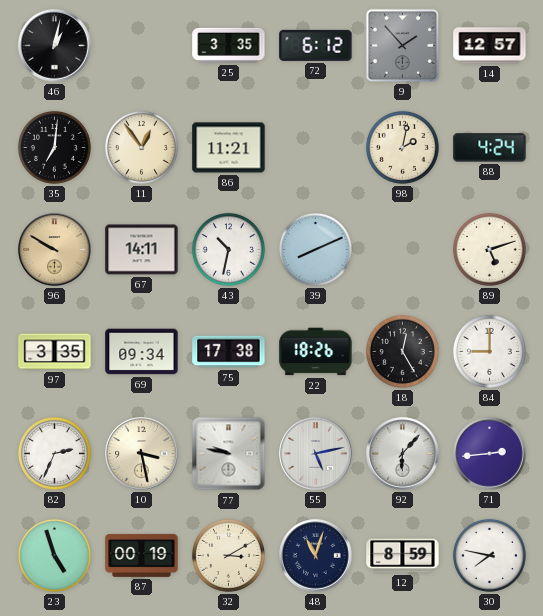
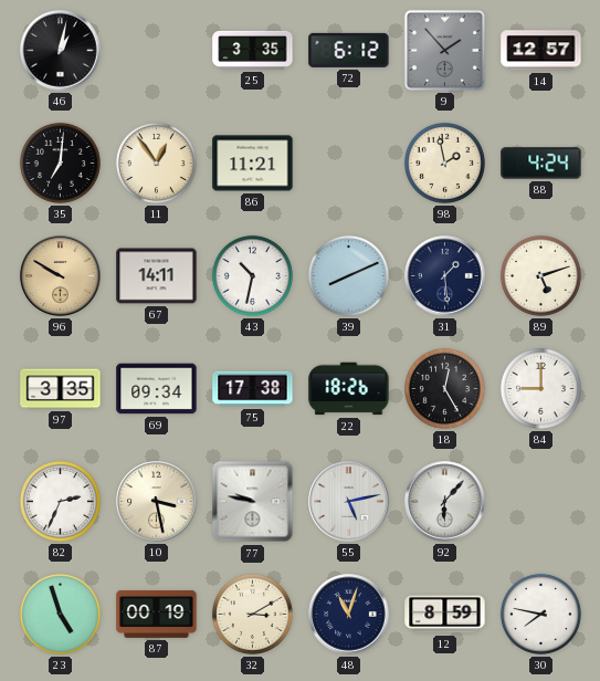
98: 2:02 -> 1:58
31: none -> 1:29
71: 2:44 -> none
